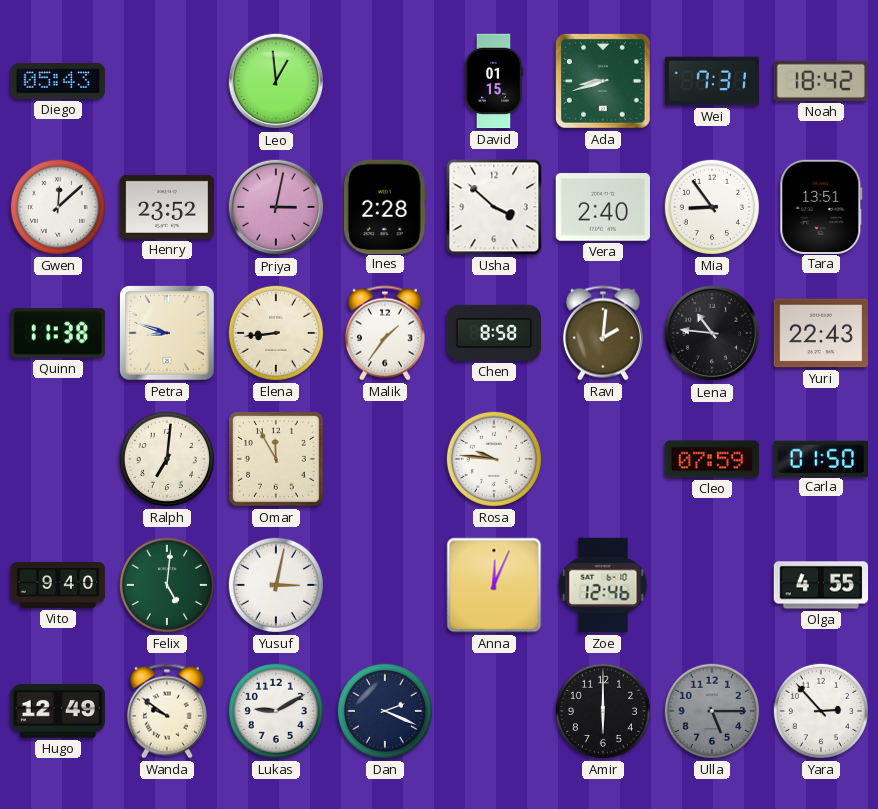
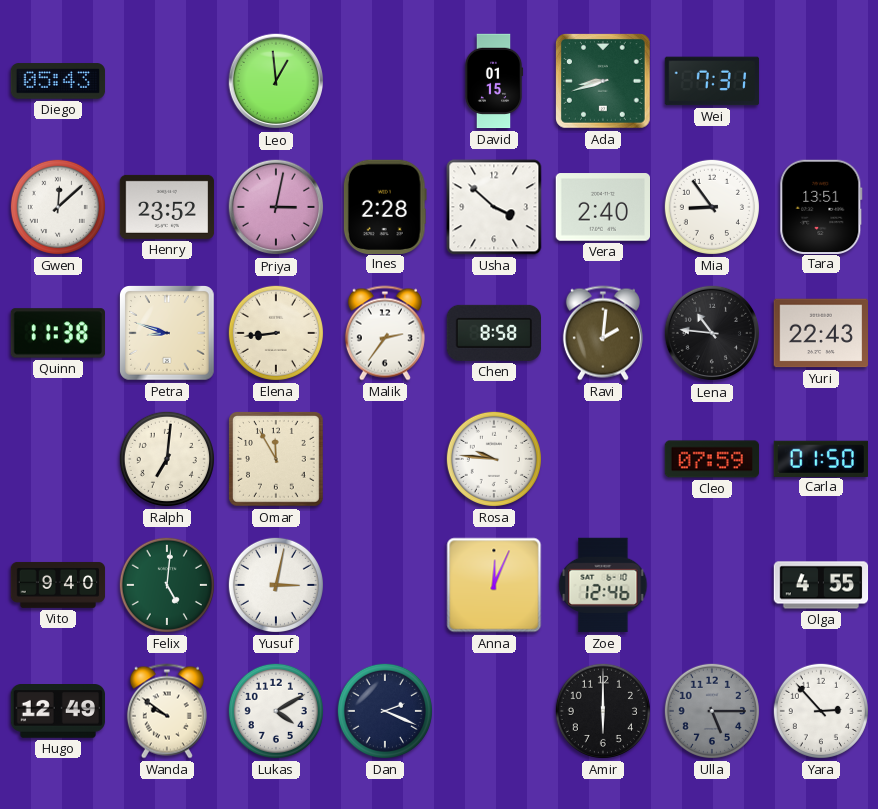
Noah: 18:42 -> none
Malik: 1:36 -> 2:36
Lukas: 9:10 -> 4:10
